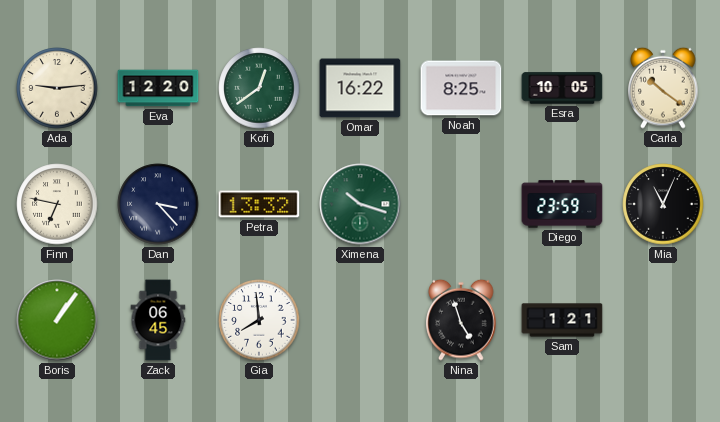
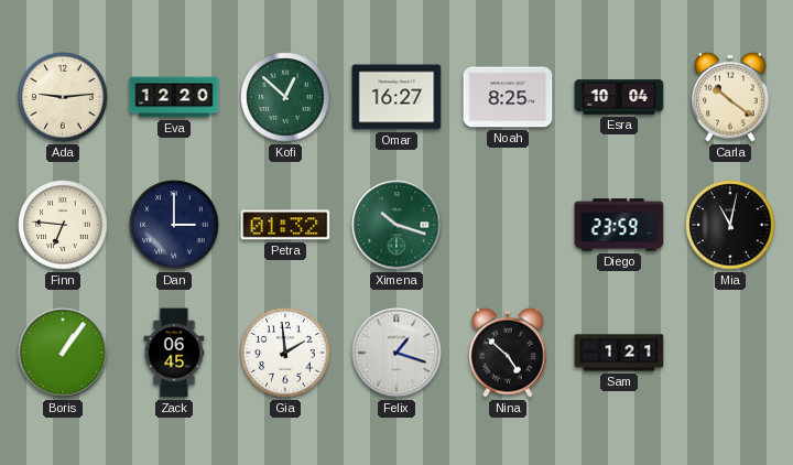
Kofi: 12:39 -> 12:52
Omar: 16:22 -> 16:27
Esra: 10:05 -> 10:04
Finn: 6:47 -> 6:46
Dan: 3:23 -> 3:00
Petra: 13:32 -> 01:32
Mia: 11:04 -> 11:02
Gia: 7:59 -> 1:59
Felix: none -> 1:18
Nina: 4:57 -> 4:52
